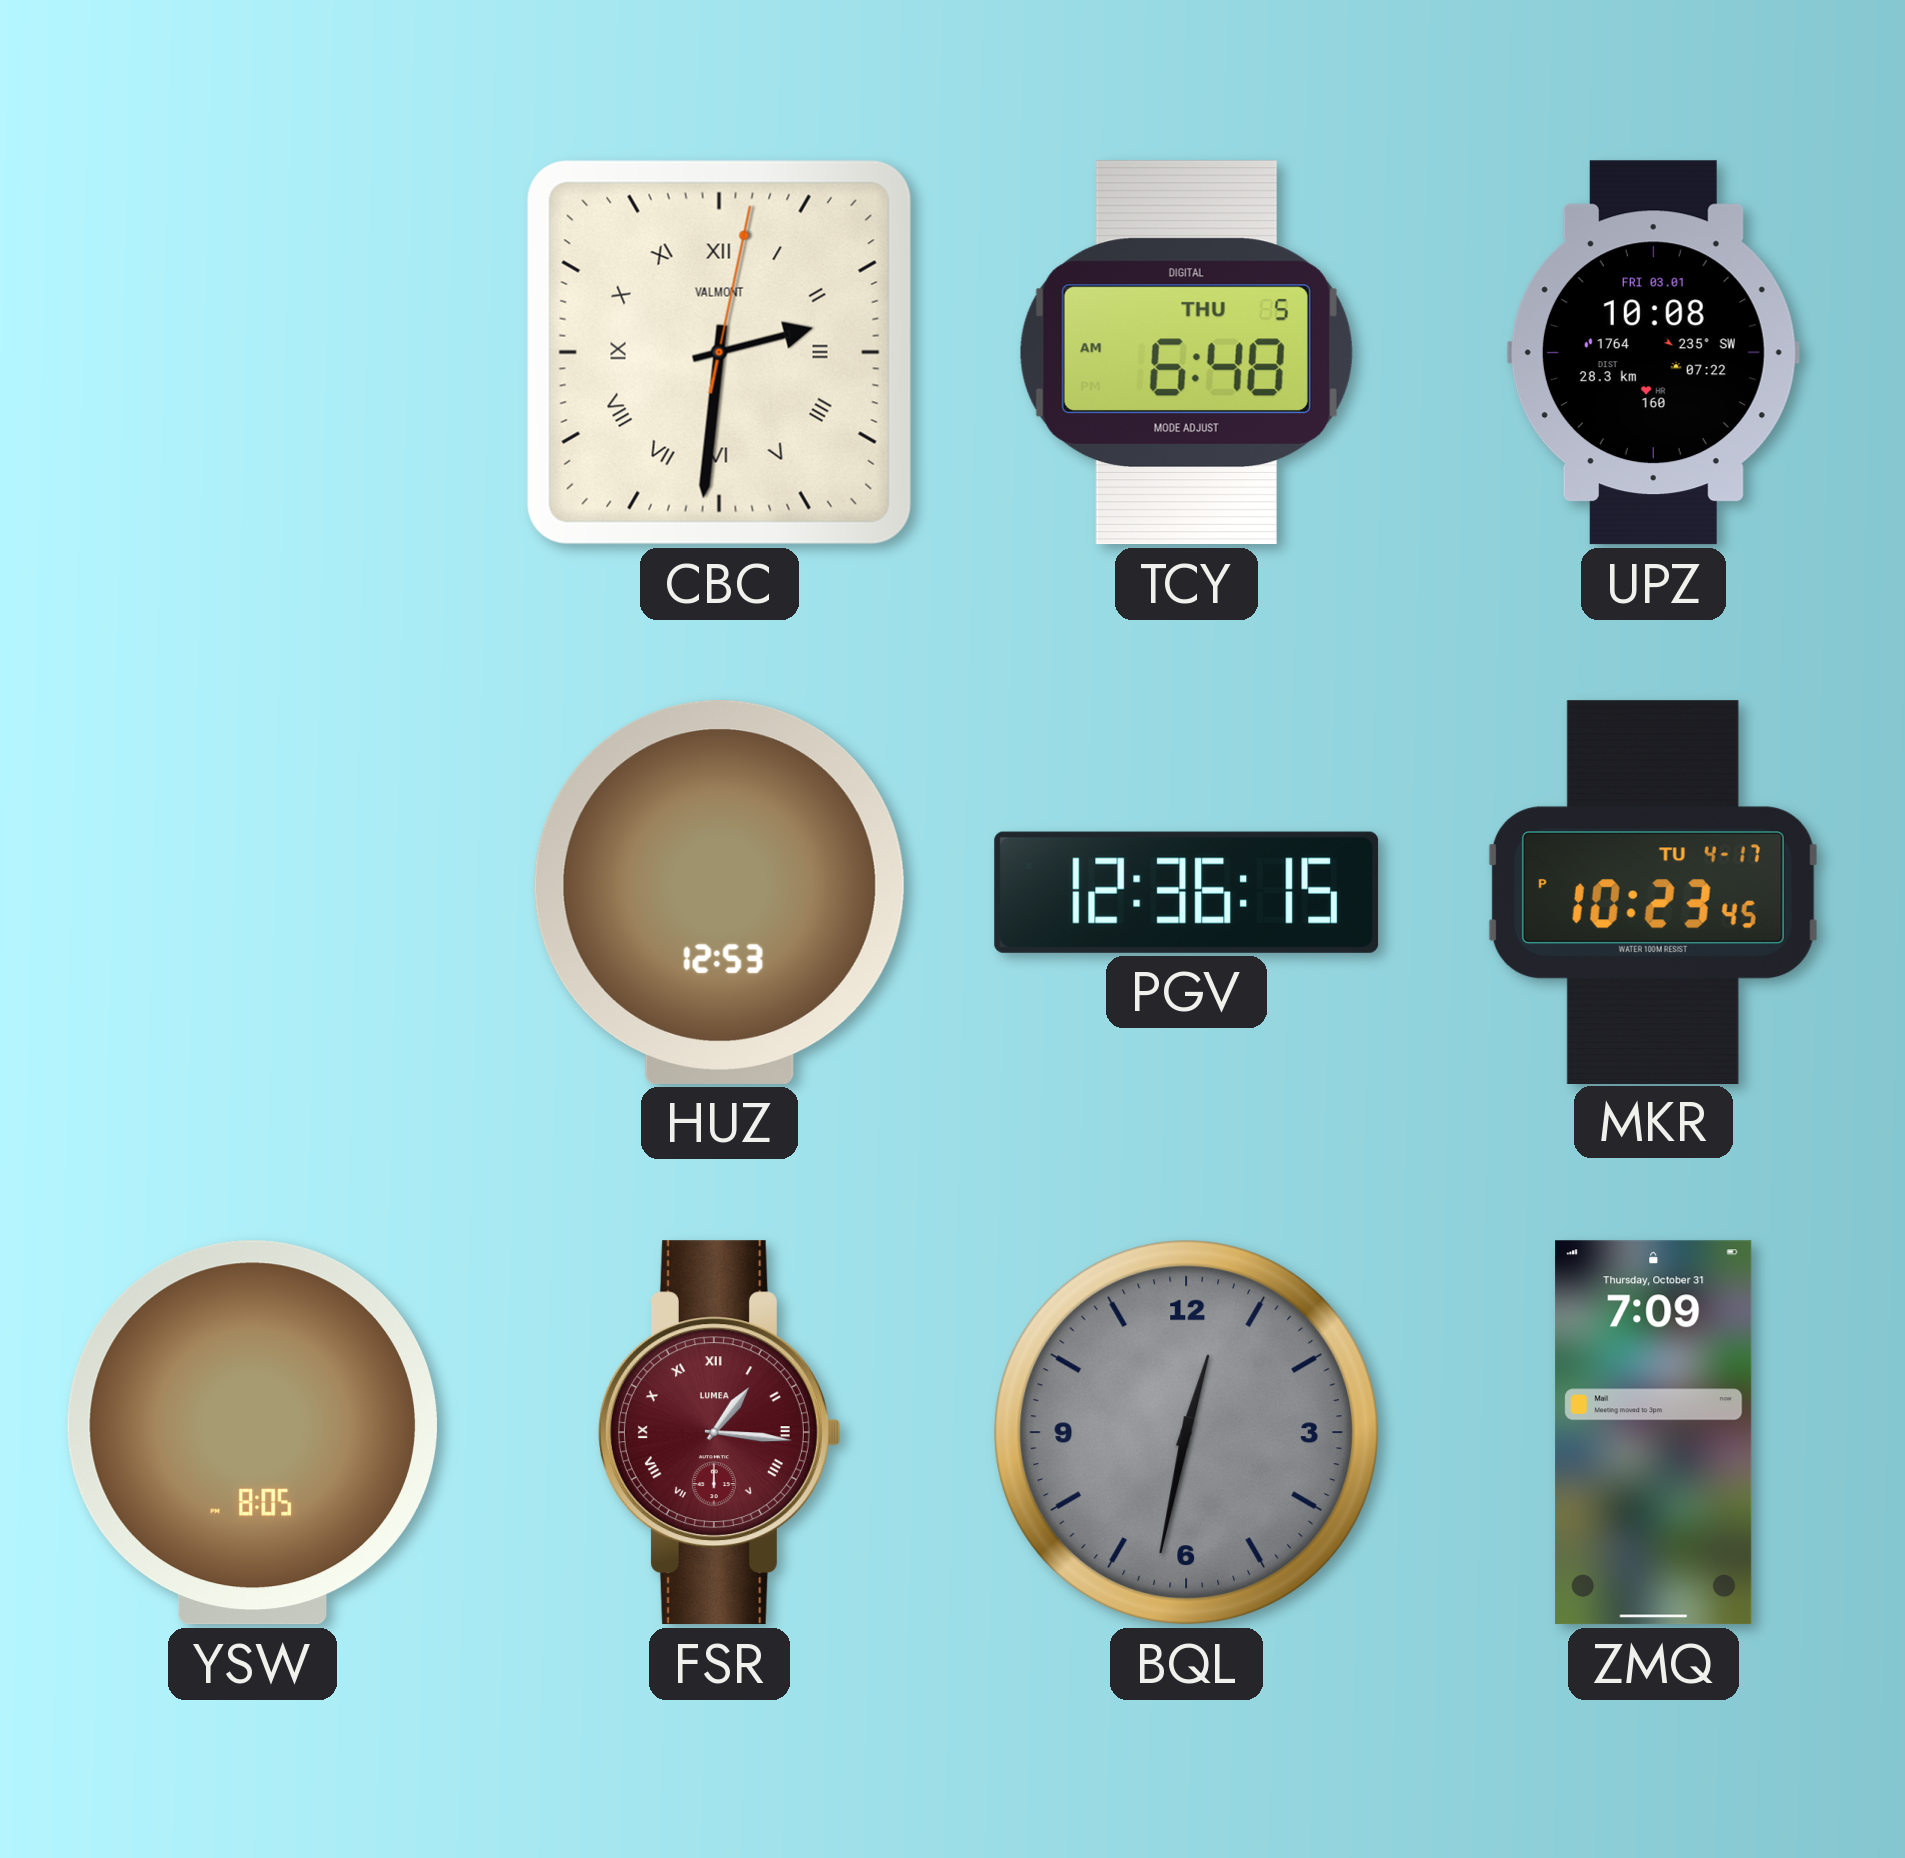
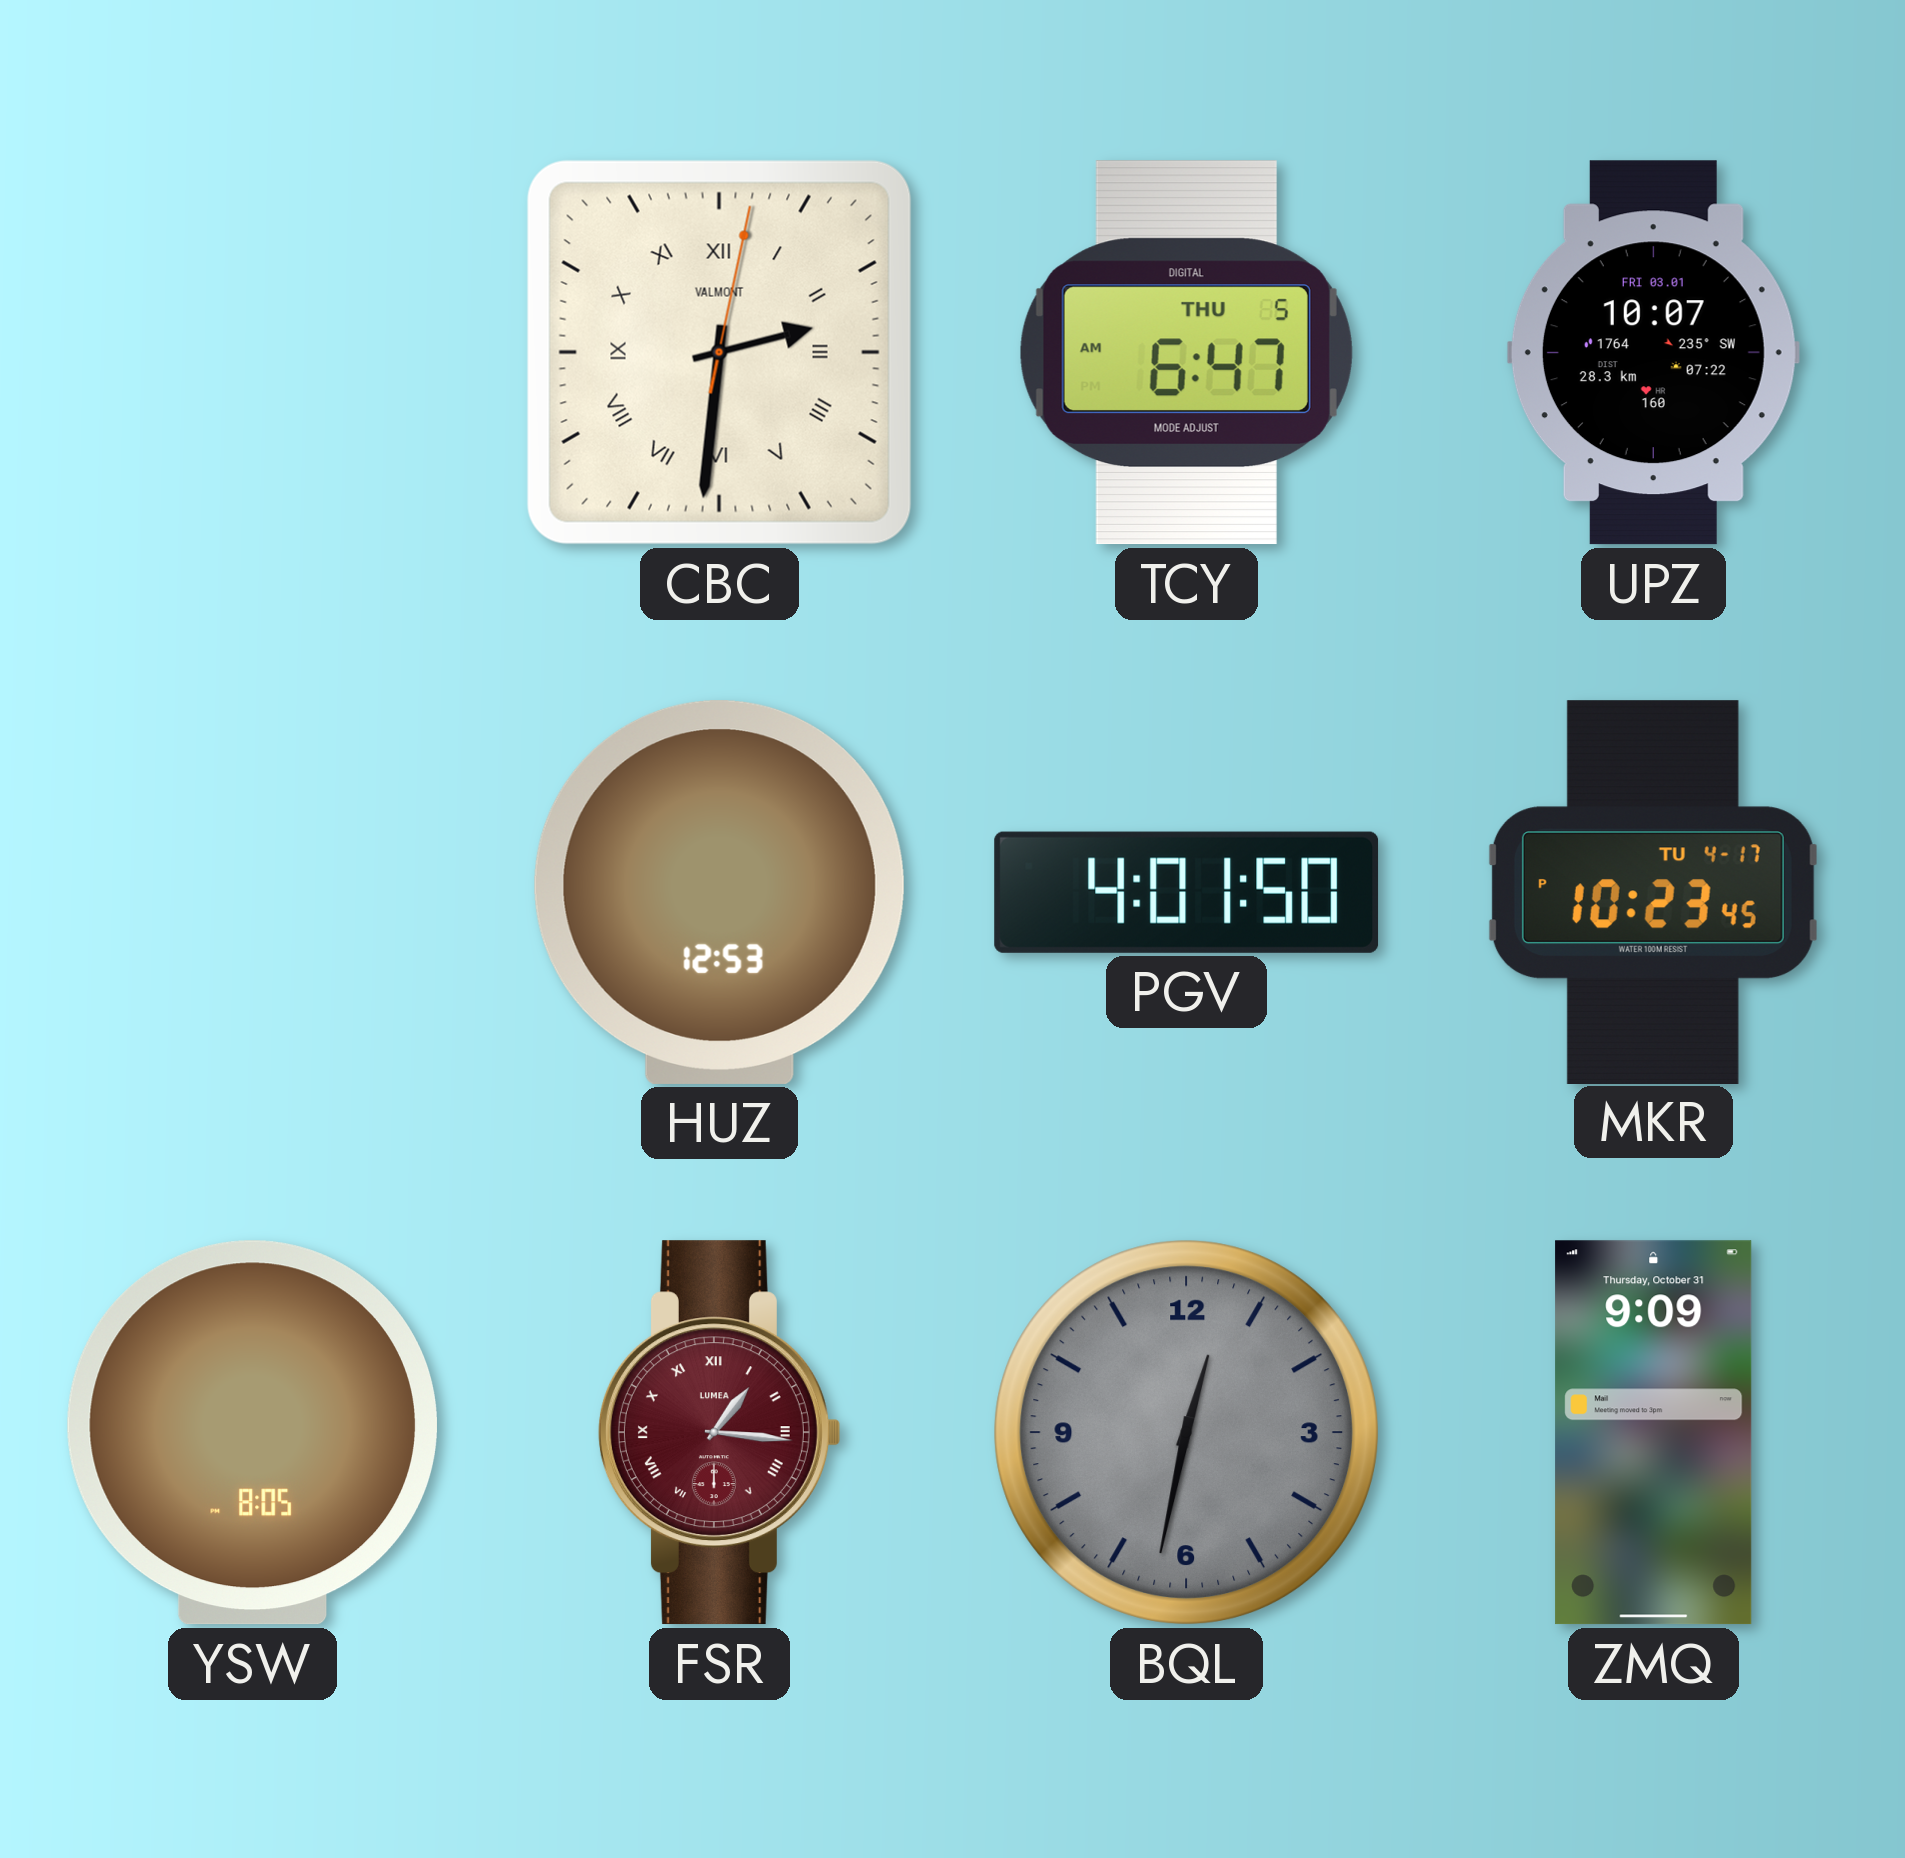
TCY: 6:48 -> 6:47
UPZ: 10:08 -> 10:07
PGV: 12:36 -> 4:01
ZMQ: 7:09 -> 9:09
